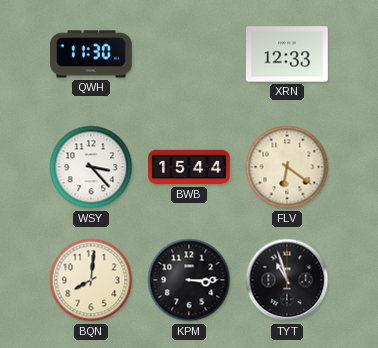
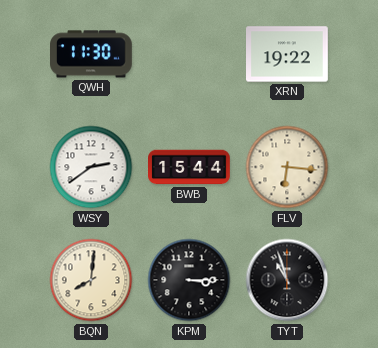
XRN: 12:33 -> 19:22
WSY: 3:23 -> 2:39
FLV: 6:21 -> 6:16
